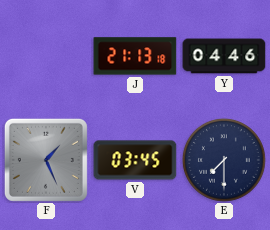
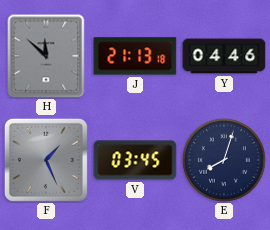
H: none -> 11:52
E: 7:30 -> 8:03
